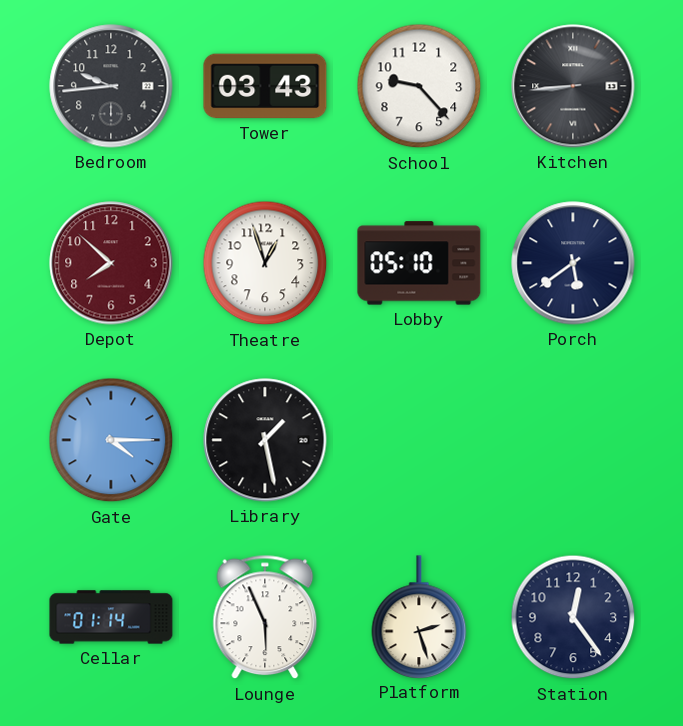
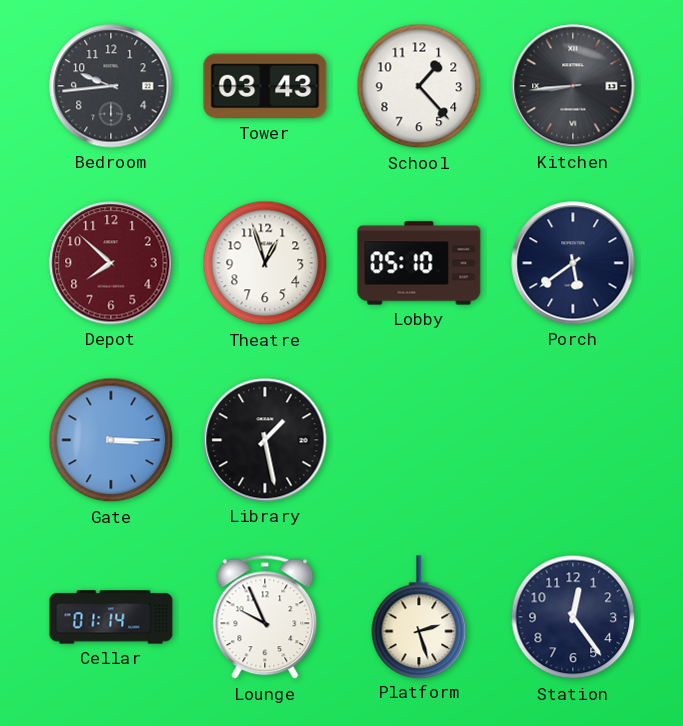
School: 9:23 -> 1:23
Gate: 4:15 -> 3:15
Lounge: 5:56 -> 9:56
